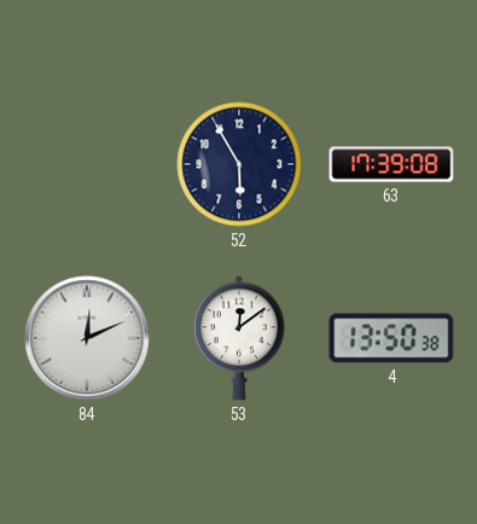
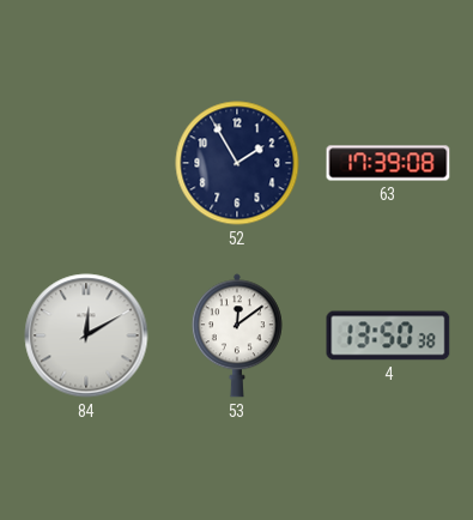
52: 5:55 -> 1:55
84: 12:11 -> 12:10
